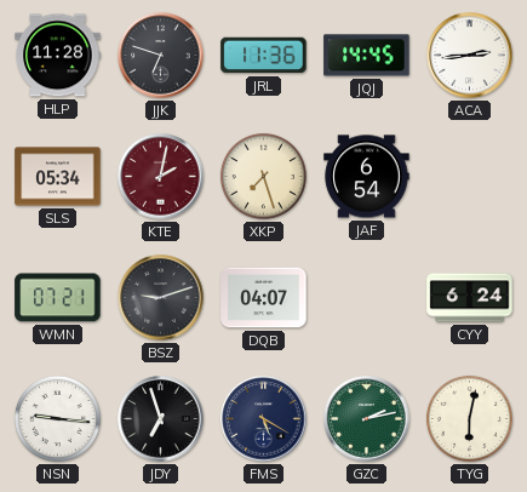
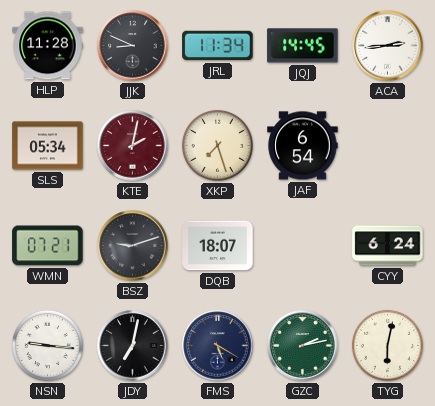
JJK: 6:48 -> 8:49
JRL: 11:36 -> 11:34
DQB: 04:07 -> 18:07
JDY: 6:57 -> 7:02
